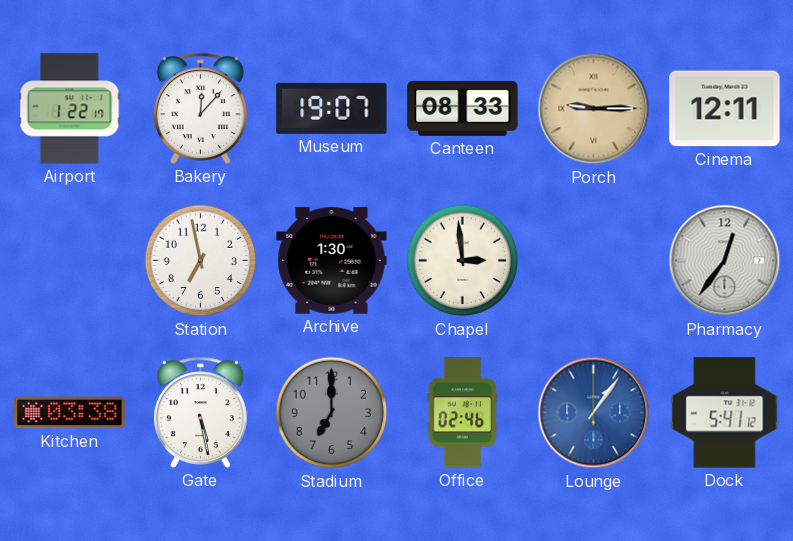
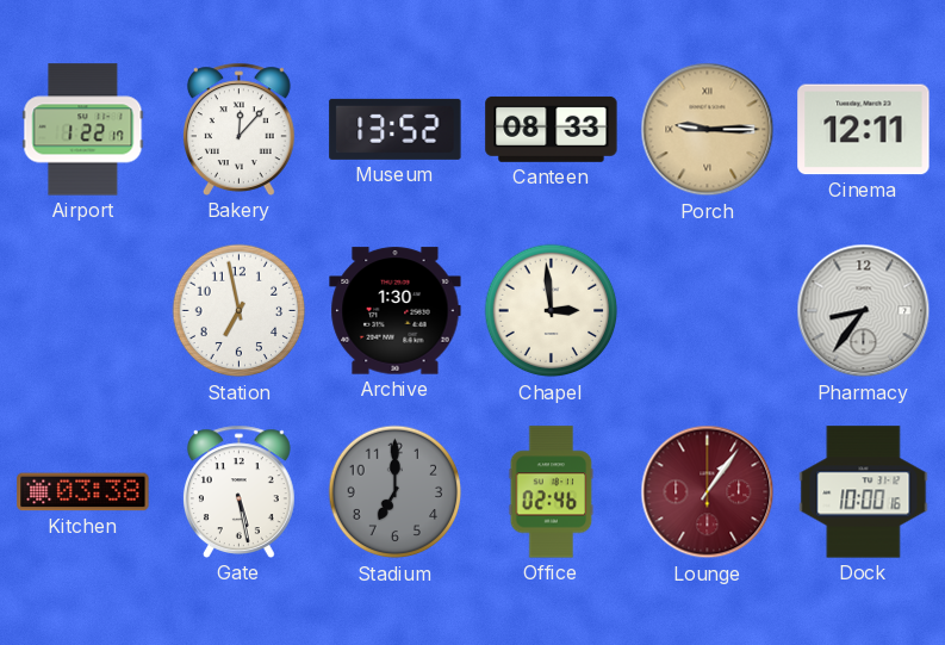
Museum: 19:07 -> 13:52
Pharmacy: 12:36 -> 8:36
Lounge dial: blue -> burgundy
Dock: 5:41 -> 10:00
